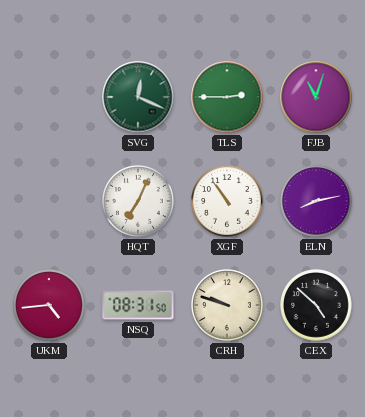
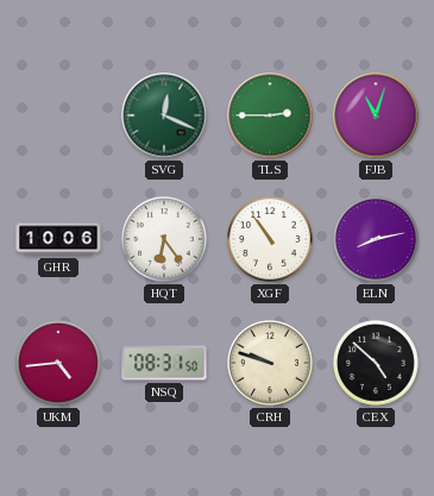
GHR: none -> 10:06
HQT: 7:04 -> 6:24
